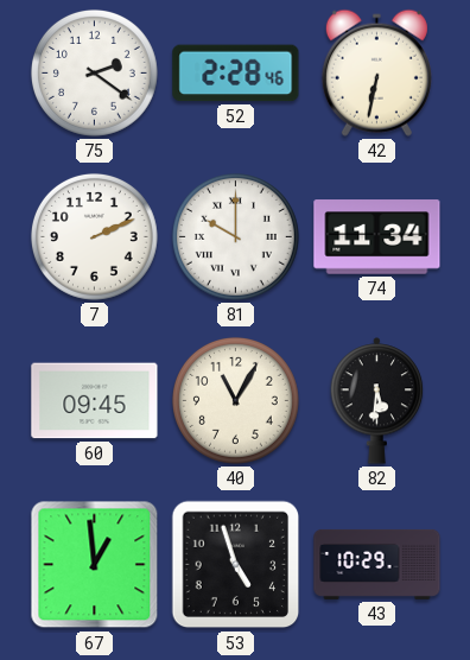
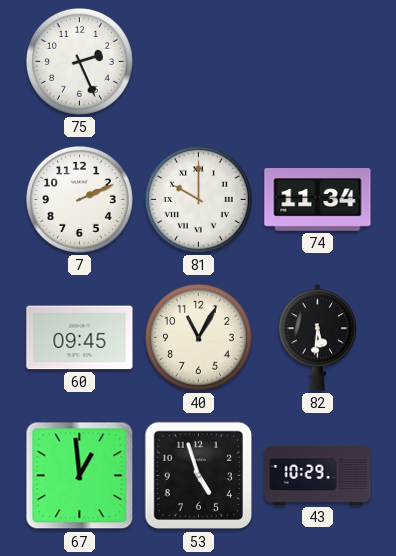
75: 2:21 -> 2:26
52: 2:28 -> none
42: 6:32 -> none
